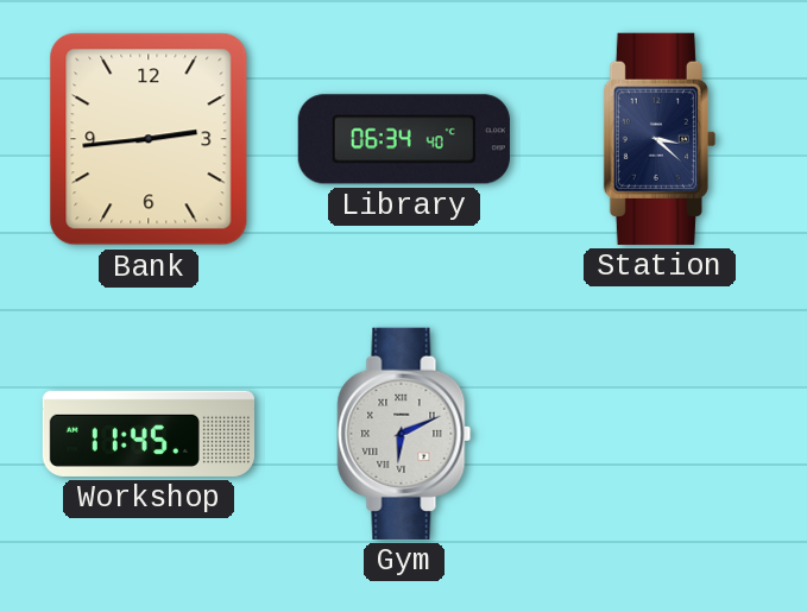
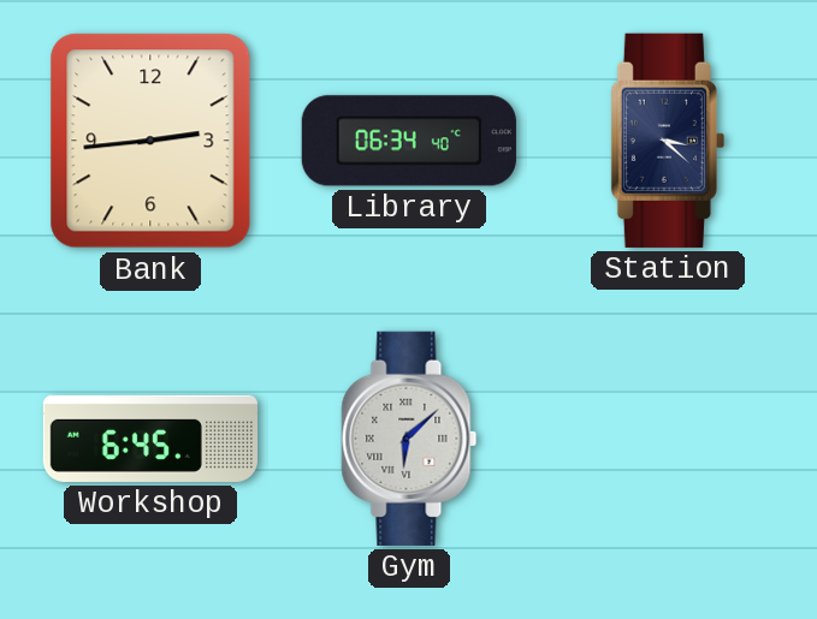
Workshop: 11:45 -> 6:45
Gym: 6:11 -> 6:08
